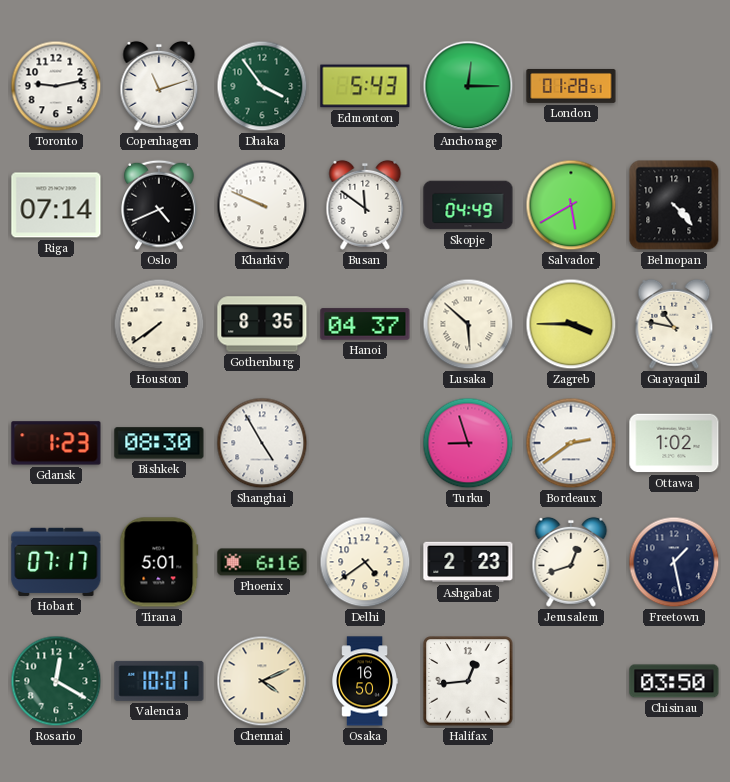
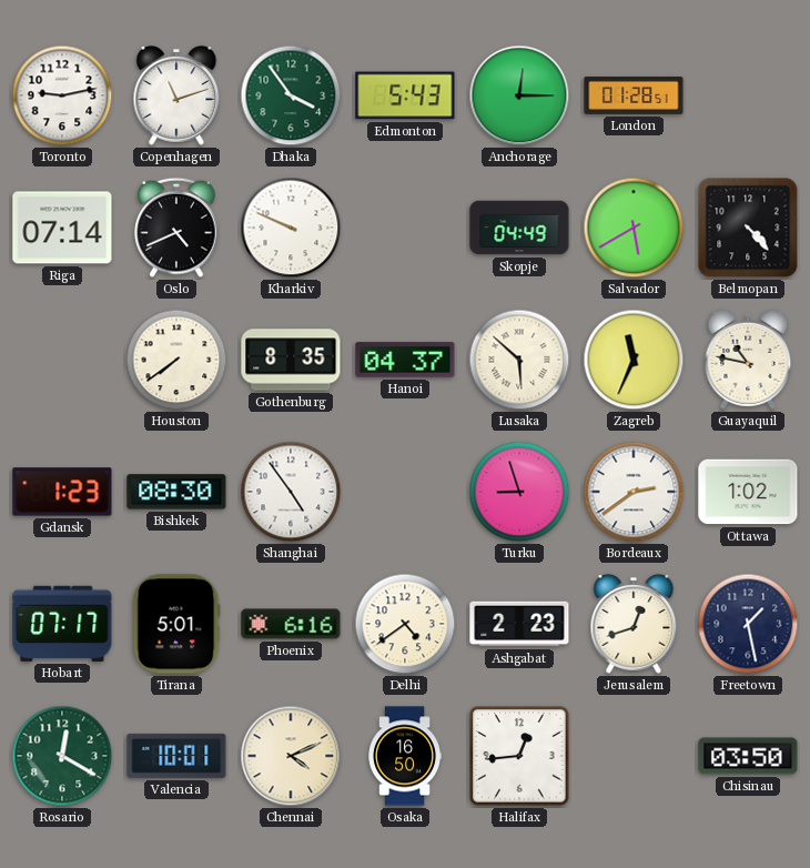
Busan: 11:51 -> none
Zagreb: 3:45 -> 11:34
Shanghai: 4:55 -> 4:54
